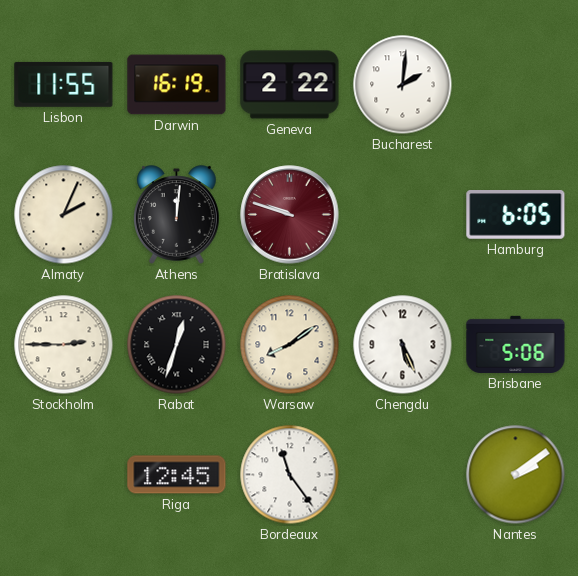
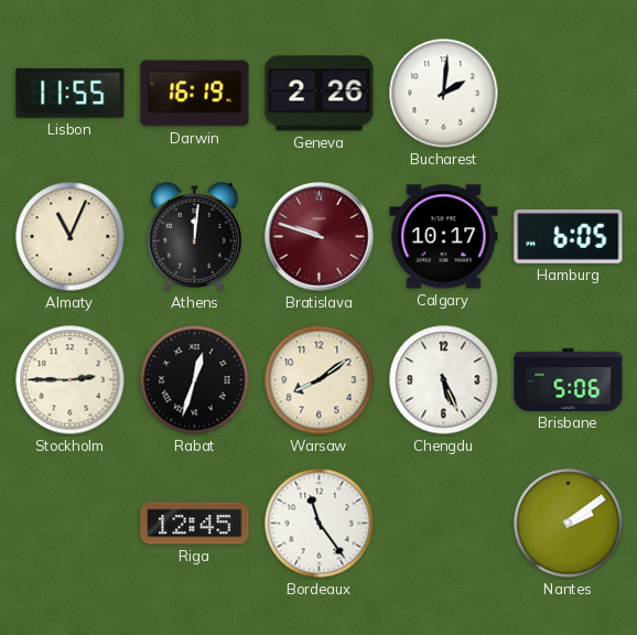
Geneva: 2:22 -> 2:26
Almaty: 2:04 -> 11:04
Calgary: none -> 10:17
